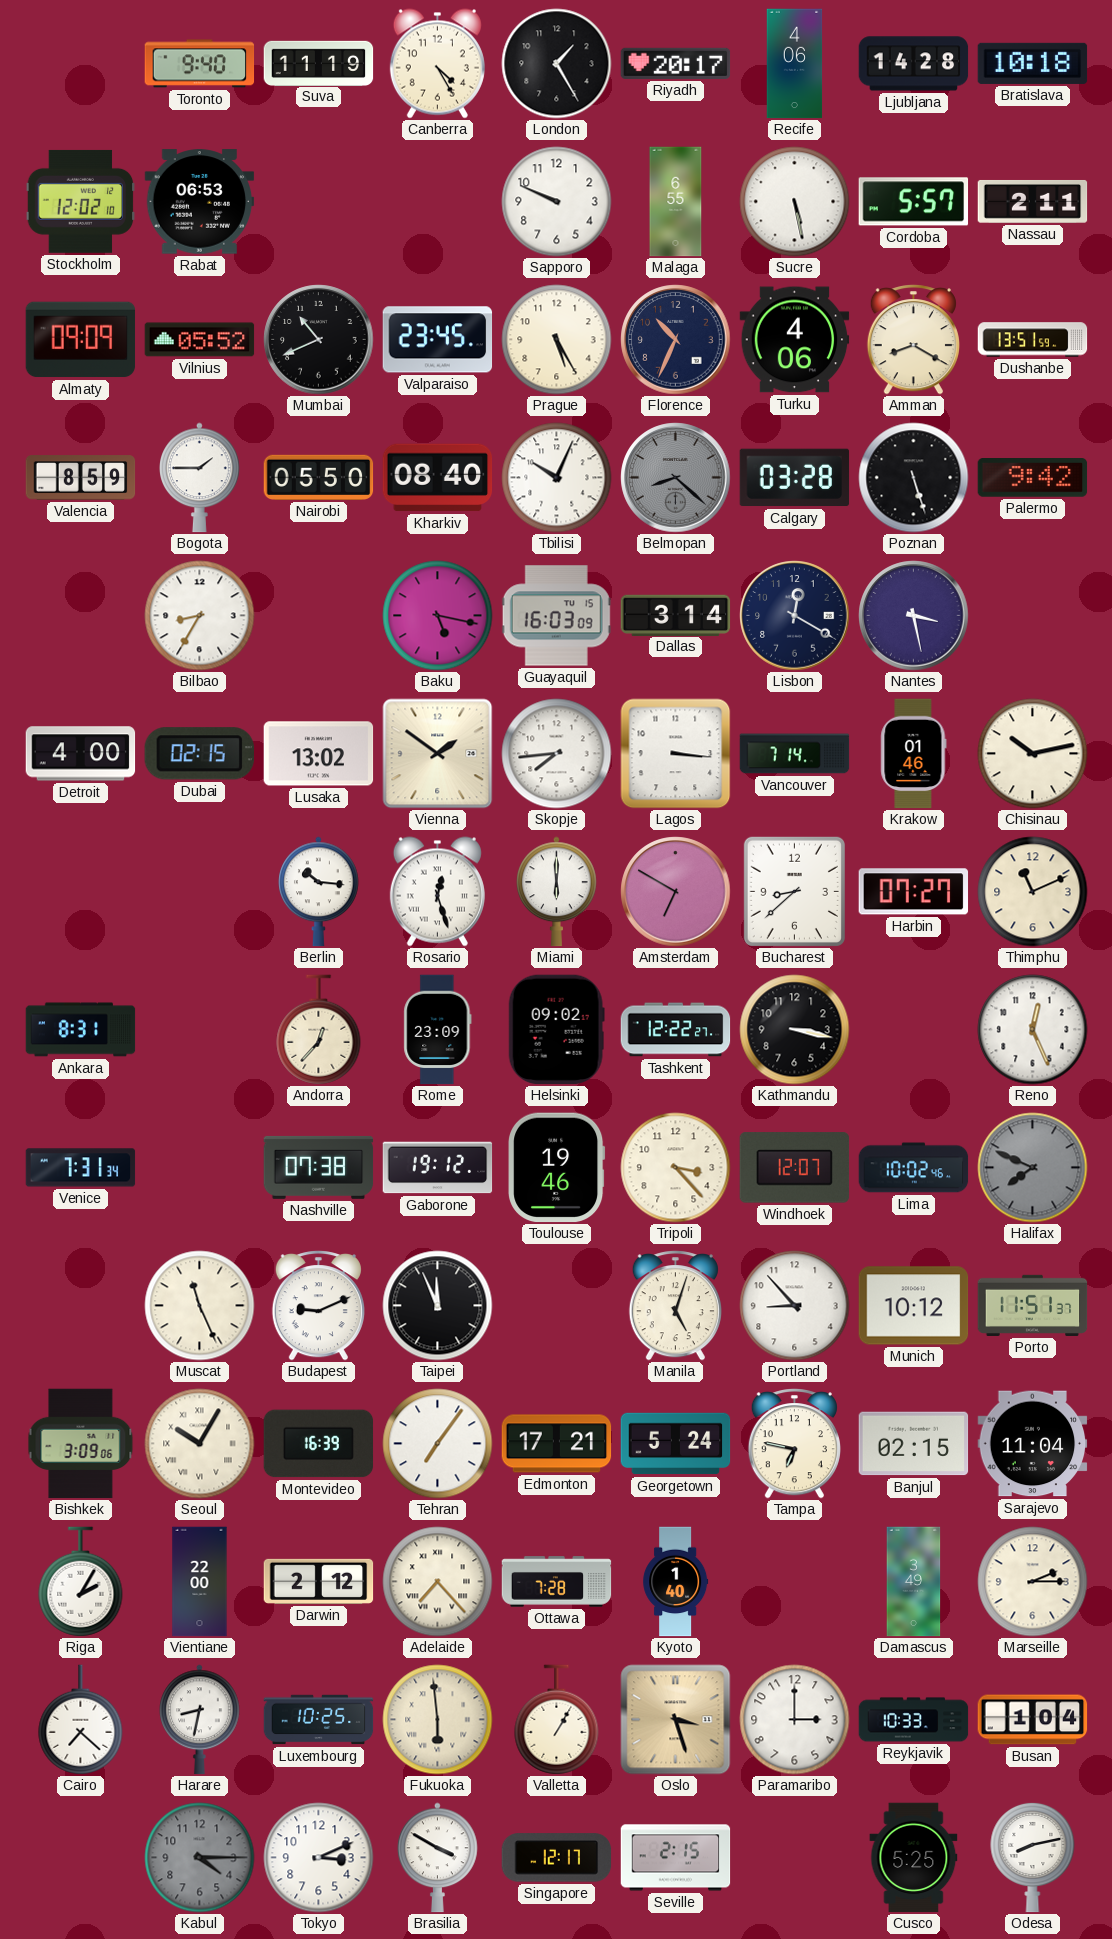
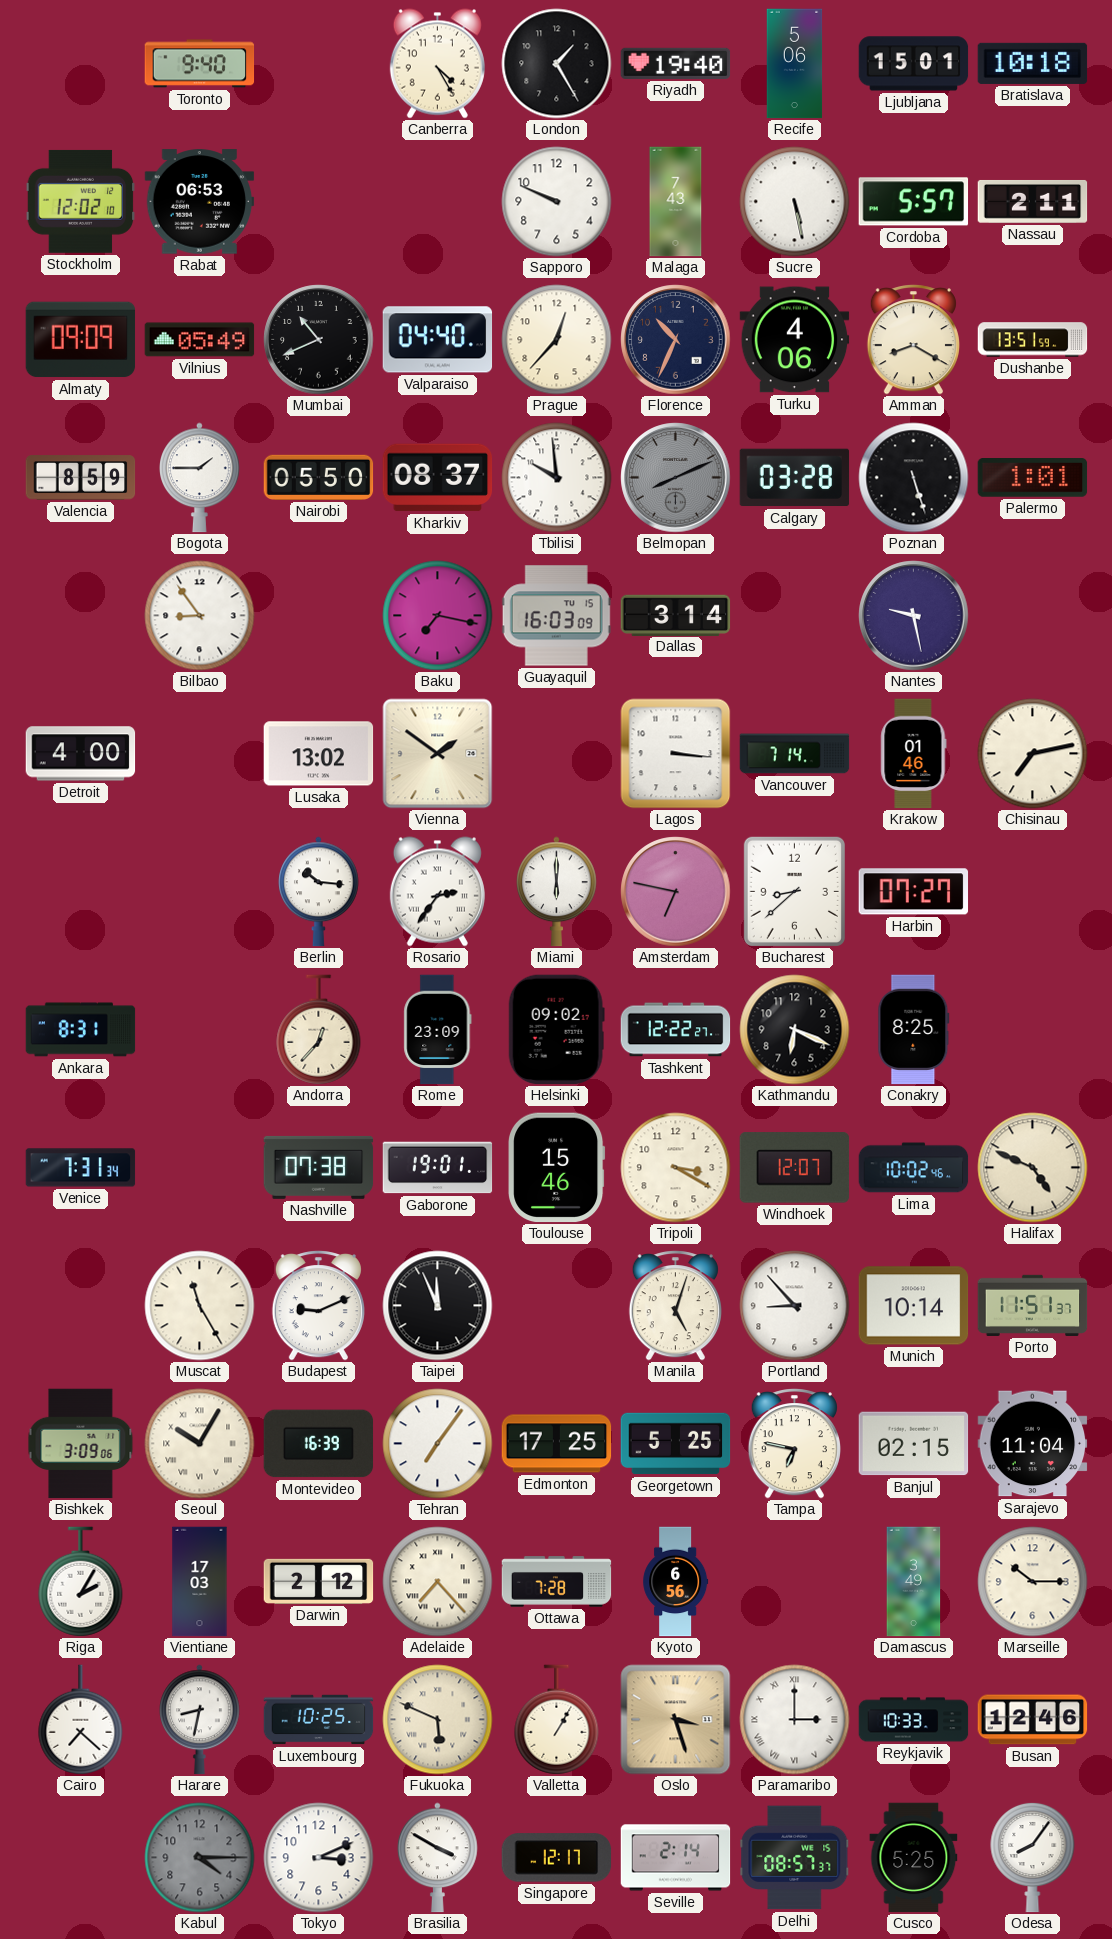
Suva: 11:19 -> none
Riyadh: 20:17 -> 19:40
Recife: 4:06 -> 5:06
Ljubljana: 14:28 -> 15:01
Malaga: 6:55 -> 7:43
Vilnius: 05:52 -> 05:49
Valparaiso: 23:45 -> 04:40
Prague: 5:25 -> 12:37
Kharkiv: 08:40 -> 08:37
Tbilisi: 10:04 -> 9:59
Belmopan: 8:22 -> 8:11
Palermo: 9:42 -> 1:01
Bilbao: 8:35 -> 8:54
Baku: 5:17 -> 7:17
Lisbon: 12:20 -> none
Nantes: 3:28 -> 9:28
Dubai: 02:15 -> none
Skopje: 7:44 -> none
Chisinau: 10:13 -> 7:13
Rosario: 12:27 -> 2:36
Amsterdam: 6:50 -> 6:47
Thimphu: 11:11 -> none
Kathmandu: 3:17 -> 6:19
Conakry: none -> 8:25
Reno: 12:26 -> none
Gaborone: 19:12 -> 19:01
Toulouse: 19:46 -> 15:46
Tripoli: 3:23 -> 3:20
Halifax: 7:49 -> 4:49
Halifax dial: grey -> cream
Muscat: 11:26 -> 11:25
Munich: 10:12 -> 10:14
Edmonton: 17:21 -> 17:25
Georgetown: 5:24 -> 5:25
Vientiane: 22:00 -> 17:03
Kyoto: 1:40 -> 6:56
Marseille: 2:15 -> 10:15
Fukuoka: 5:59 -> 5:49
Paramaribo numerals: Arabic -> Roman
Busan: 1:04 -> 12:46
Seville: 2:15 -> 2:14
Delhi: none -> 08:57
Odesa: 8:13 -> 8:06
